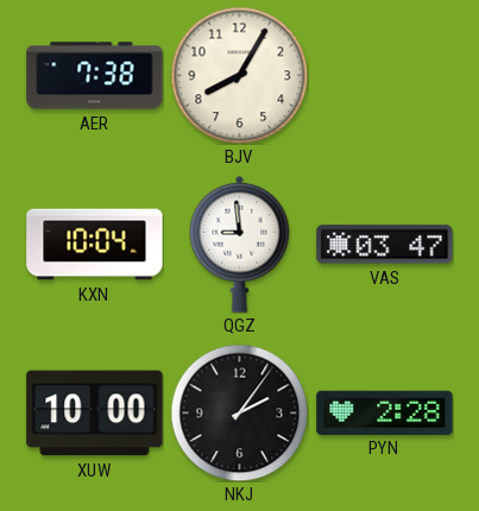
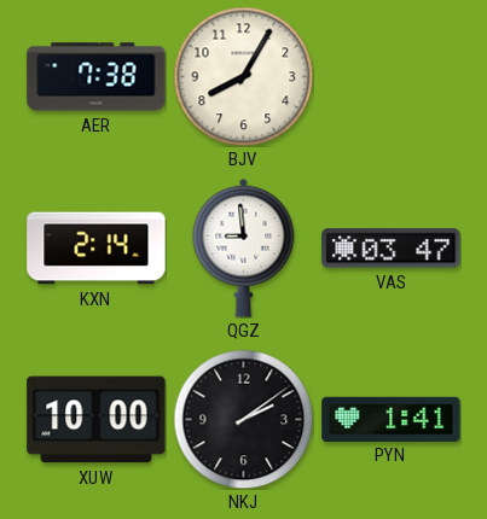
KXN: 10:04 -> 2:14
NKJ: 2:06 -> 2:09
PYN: 2:28 -> 1:41
